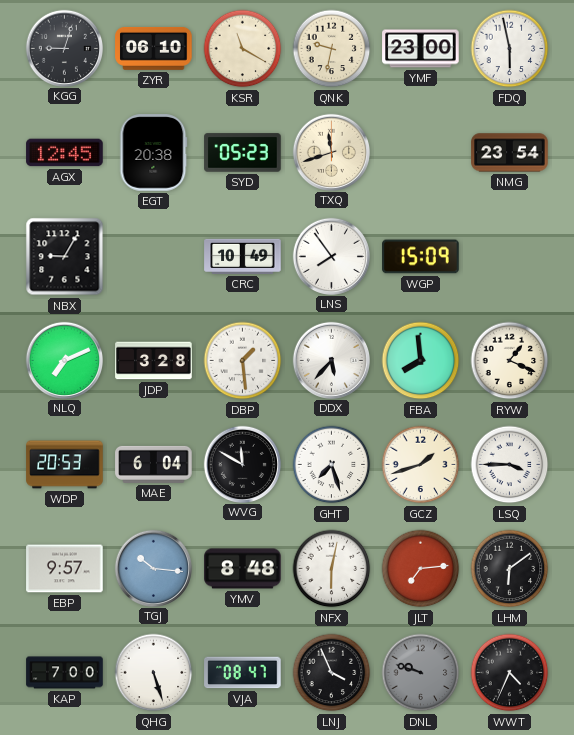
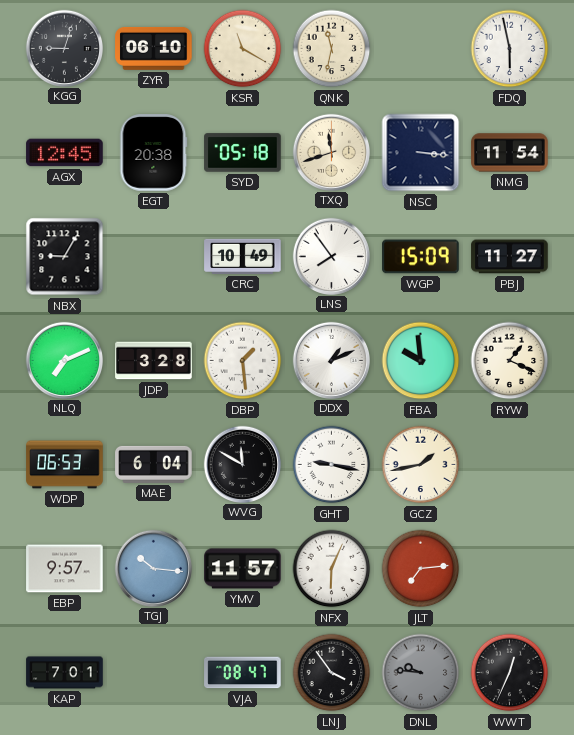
QNK: 9:32 -> 11:32
YMF: 23:00 -> none
SYD: 05:23 -> 05:18
NSC: none -> 3:16
NMG: 23:54 -> 11:54
PBJ: none -> 11:27
DDX: 5:37 -> 1:11
FBA: 7:59 -> 9:59
WDP: 20:53 -> 06:53
GHT: 7:27 -> 9:17
GCZ: 1:42 -> 1:43
LSQ: 3:45 -> none
YMV: 8:48 -> 11:57
NFX: 6:02 -> 6:04
LHM: 6:09 -> none
KAP: 7:00 -> 7:01
QHG: 5:27 -> none
LNJ: 3:56 -> 3:54
DNL: 9:48 -> 9:46
WWT: 4:34 -> 12:34
